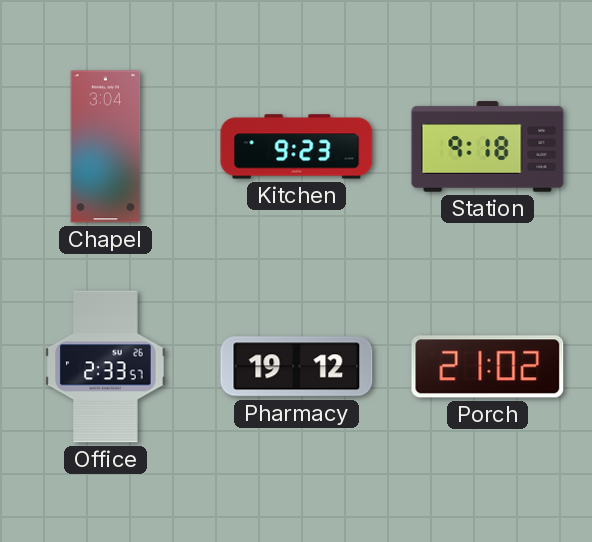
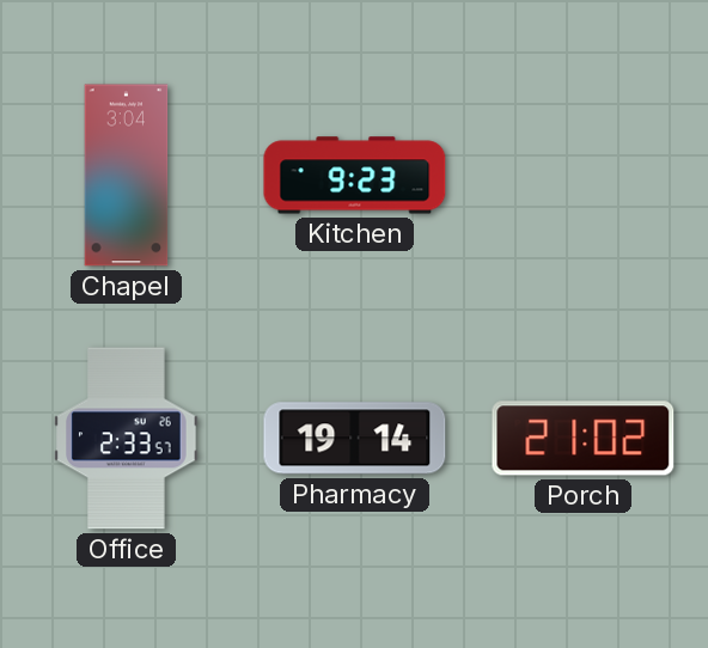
Station: 9:18 -> none
Pharmacy: 19:12 -> 19:14
